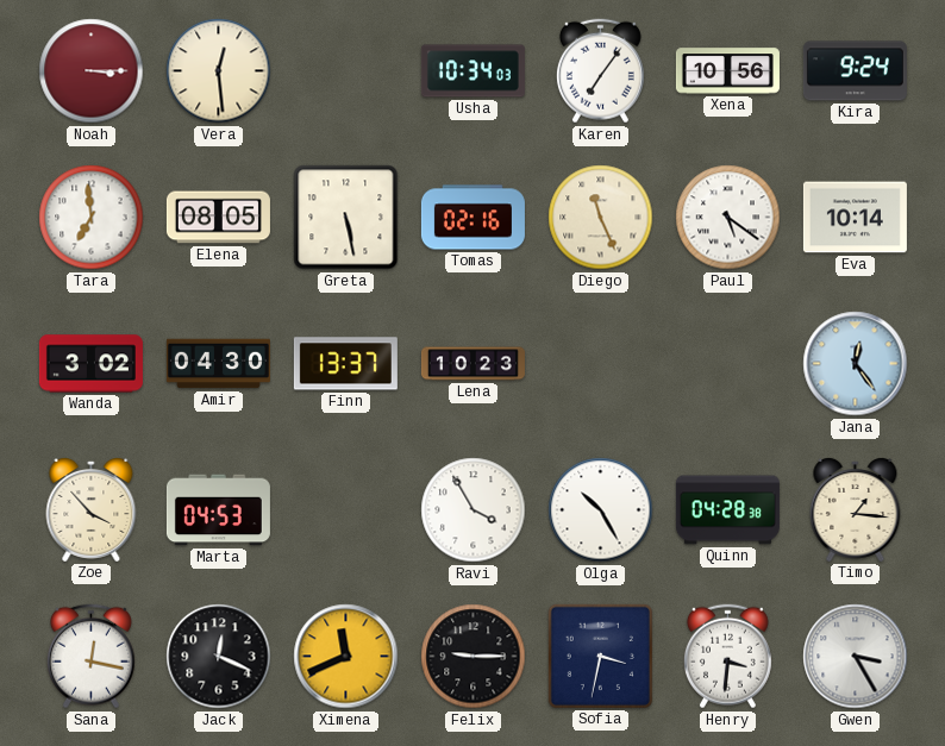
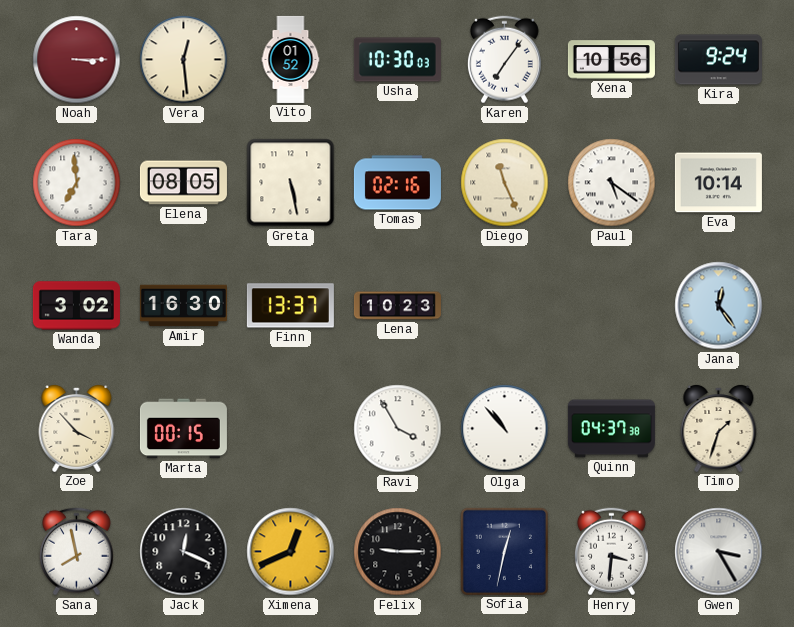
Vito: none -> 01:52
Usha: 10:34 -> 10:30
Amir: 04:30 -> 16:30
Marta: 04:53 -> 00:15
Olga: 10:25 -> 10:53
Quinn: 04:28 -> 04:37
Timo: 1:16 -> 1:33
Sana: 12:17 -> 7:58
Ximena: 11:41 -> 12:41
Sofia: 3:32 -> 12:32
